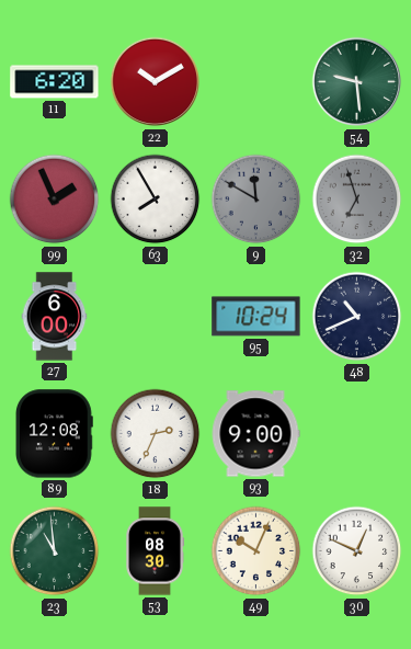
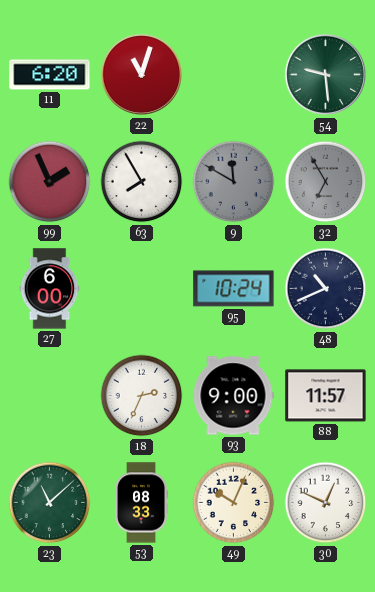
22: 10:10 -> 11:03
32: 6:57 -> 6:55
89: 12:08 -> none
88: none -> 11:57
23: 10:59 -> 11:08
53: 08:30 -> 08:33
